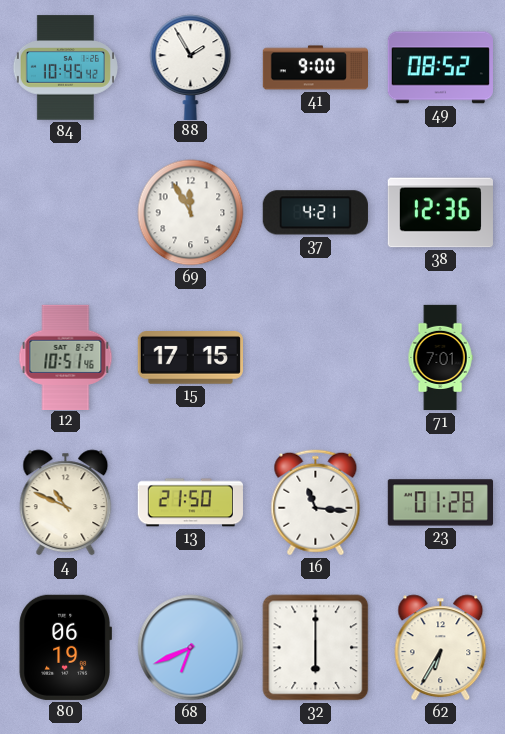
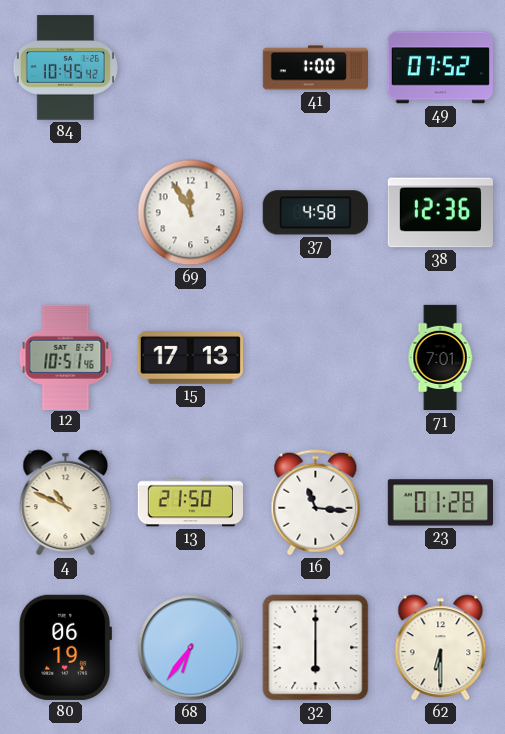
88: 1:55 -> none
41: 9:00 -> 1:00
49: 08:52 -> 07:52
37: 4:21 -> 4:58
15: 17:15 -> 17:13
68: 6:41 -> 6:36
62: 6:35 -> 6:30
